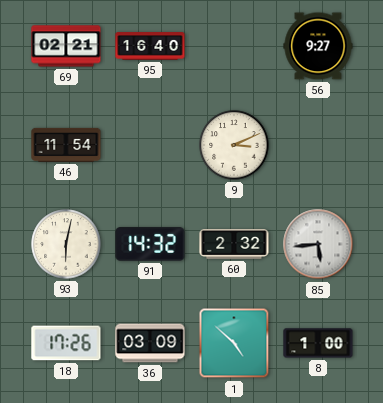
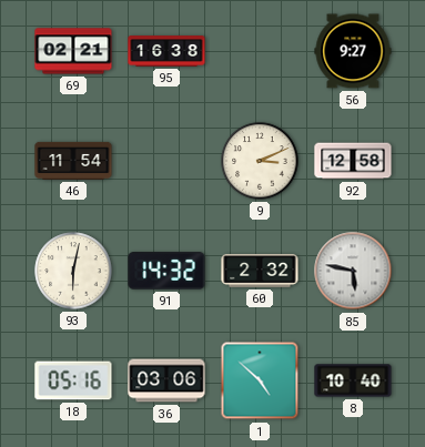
95: 16:40 -> 16:38
92: none -> 12:58
85: 5:44 -> 5:47
18: 17:26 -> 05:16
36: 03:09 -> 03:06
8: 1:00 -> 10:40
